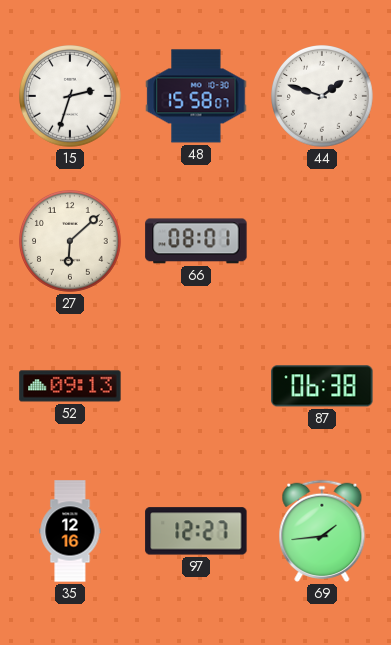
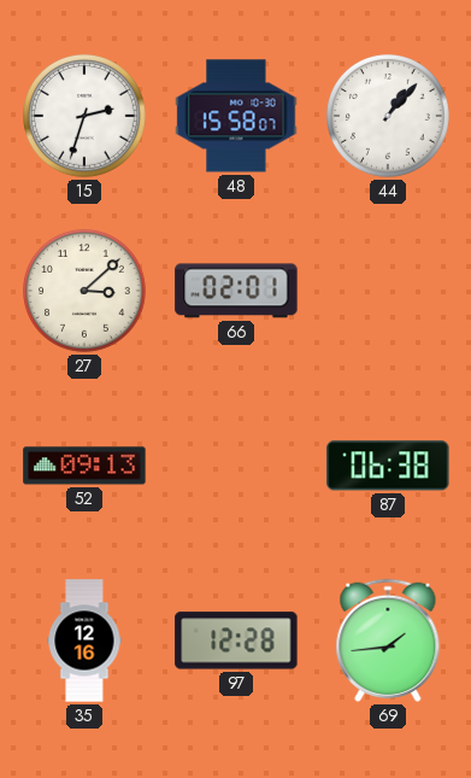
44: 1:48 -> 1:07
27: 6:08 -> 3:08
66: 08:01 -> 02:01
97: 12:27 -> 12:28
